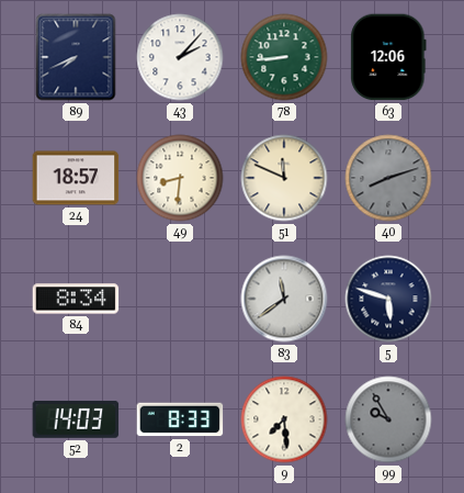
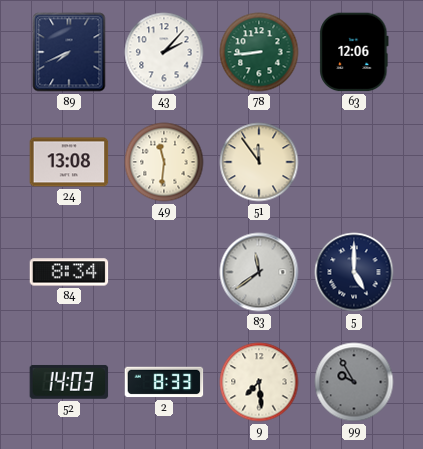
24: 18:57 -> 13:08
49: 8:31 -> 11:31
51: 11:49 -> 11:54
40: 8:12 -> none
5: 5:48 -> 5:00
